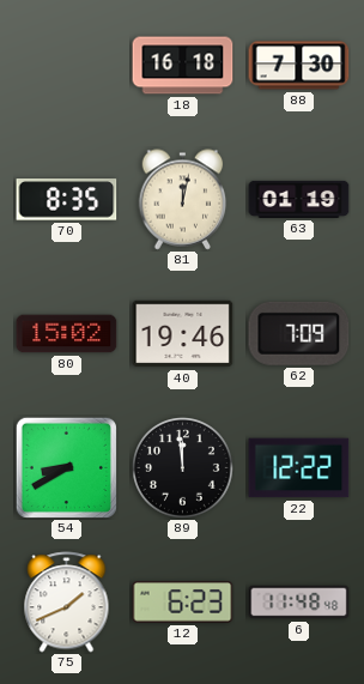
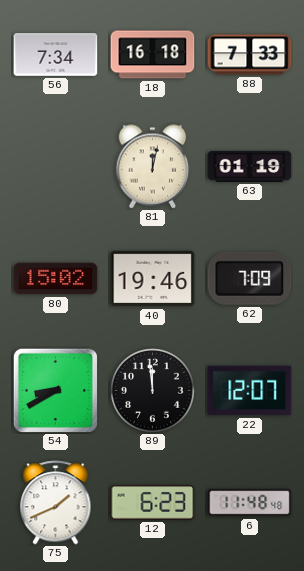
56: none -> 7:34
88: 7:30 -> 7:33
70: 8:35 -> none
22: 12:22 -> 12:07
